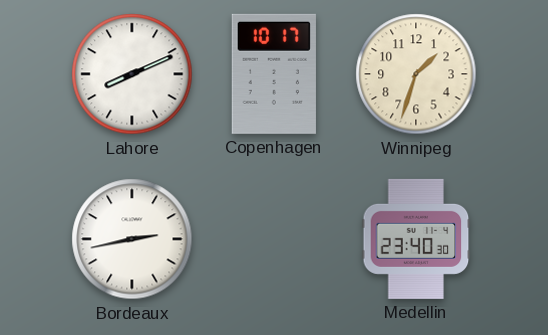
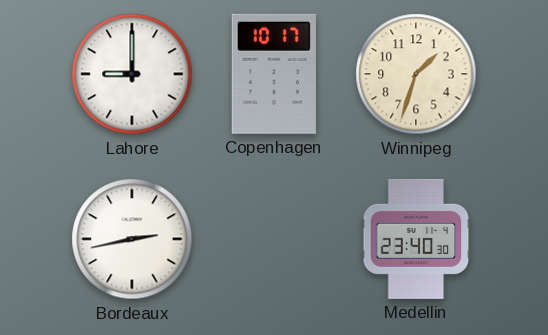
Lahore: 8:11 -> 9:00
